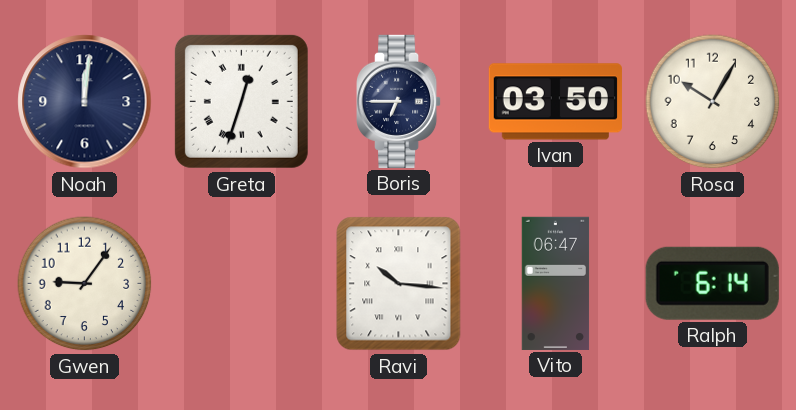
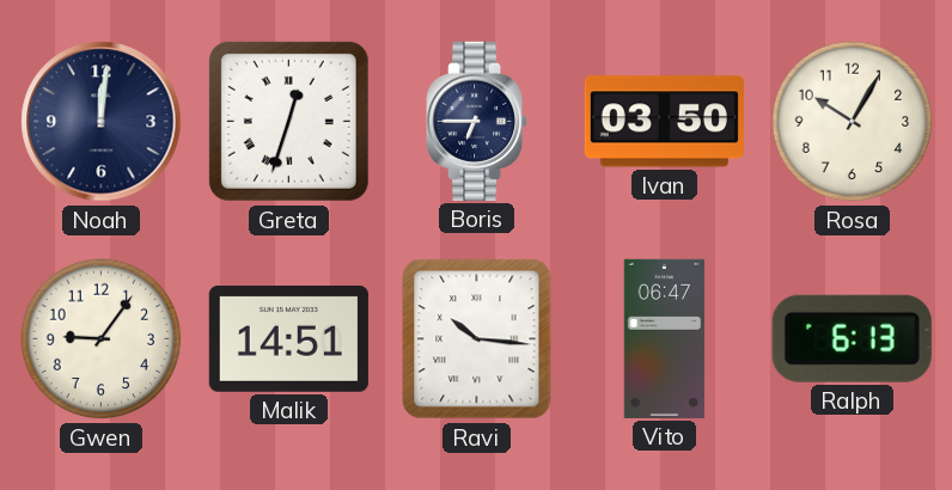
Malik: none -> 14:51
Ralph: 6:14 -> 6:13
